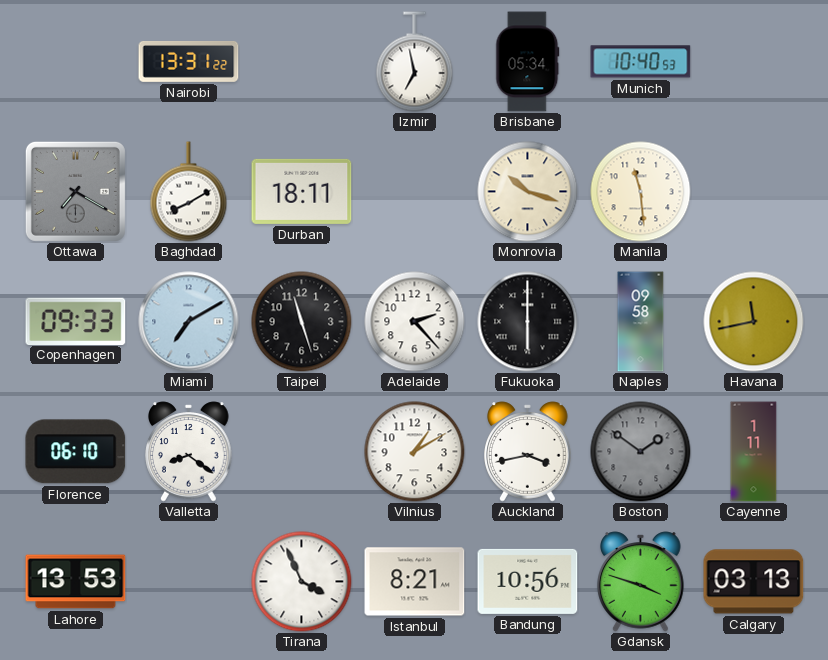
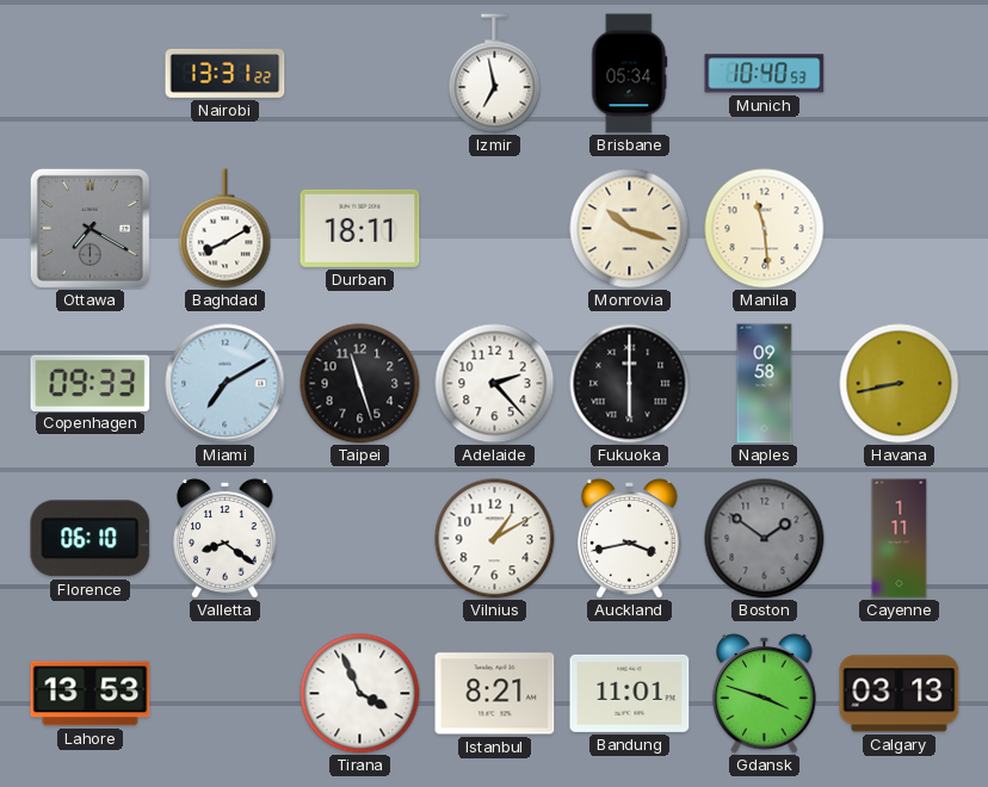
Havana: 11:43 -> 8:43
Bandung: 10:56 -> 11:01
